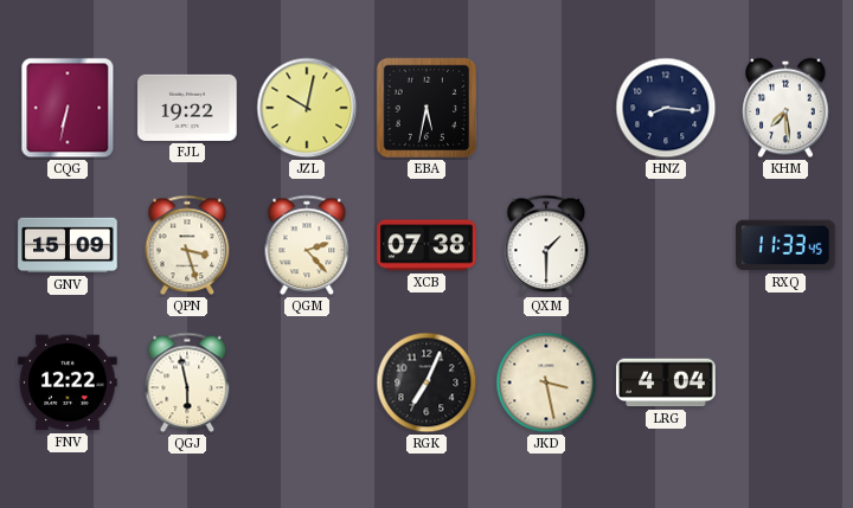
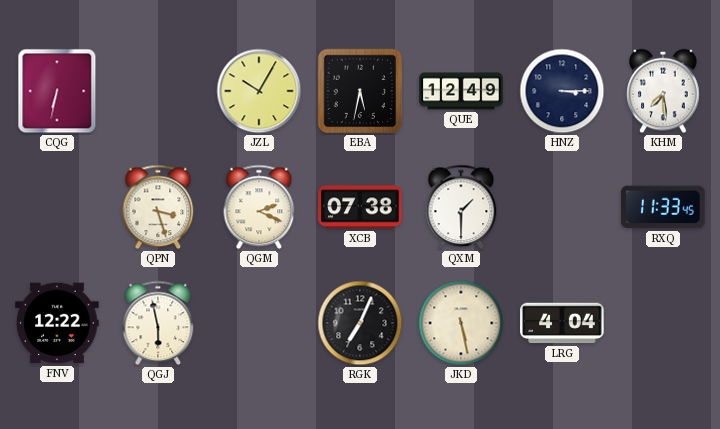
FJL: 19:22 -> none
JZL: 10:02 -> 10:05
QUE: none -> 12:49
HNZ: 8:16 -> 3:15
GNV: 15:09 -> none
QGM: 2:23 -> 2:19
JKD: 3:28 -> 5:28
